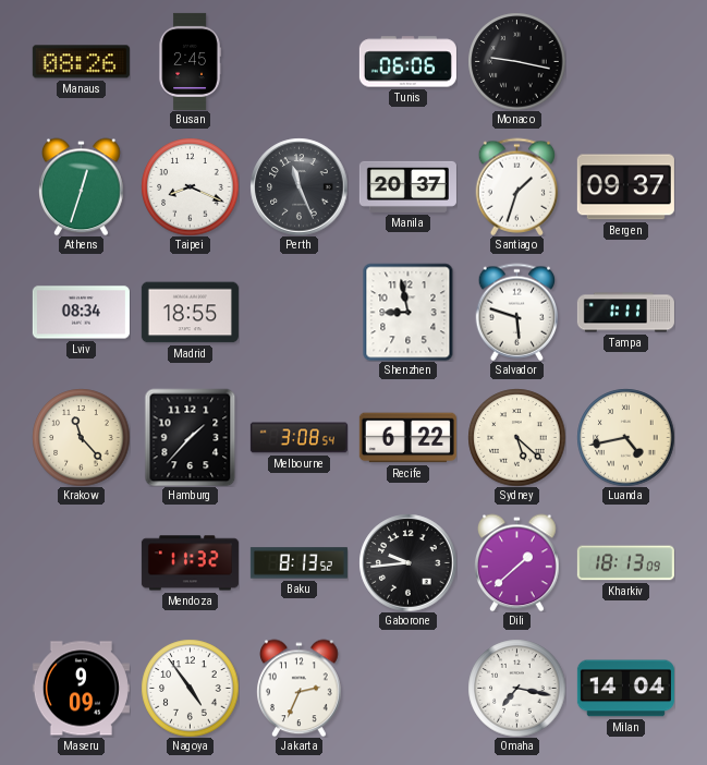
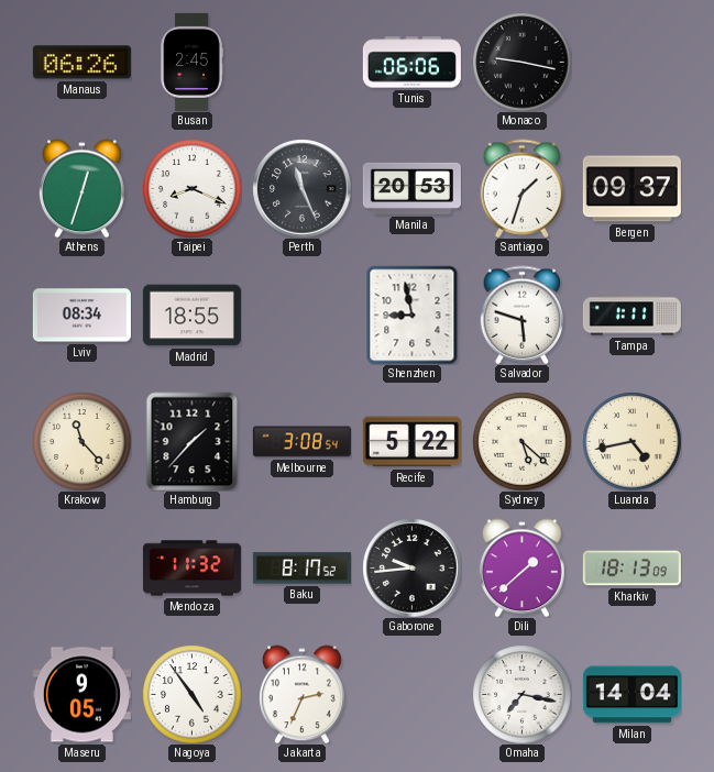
Manaus: 08:26 -> 06:26
Manila: 20:37 -> 20:53
Recife: 6:22 -> 5:22
Baku: 8:13 -> 8:17
Maseru: 9:09 -> 9:05
